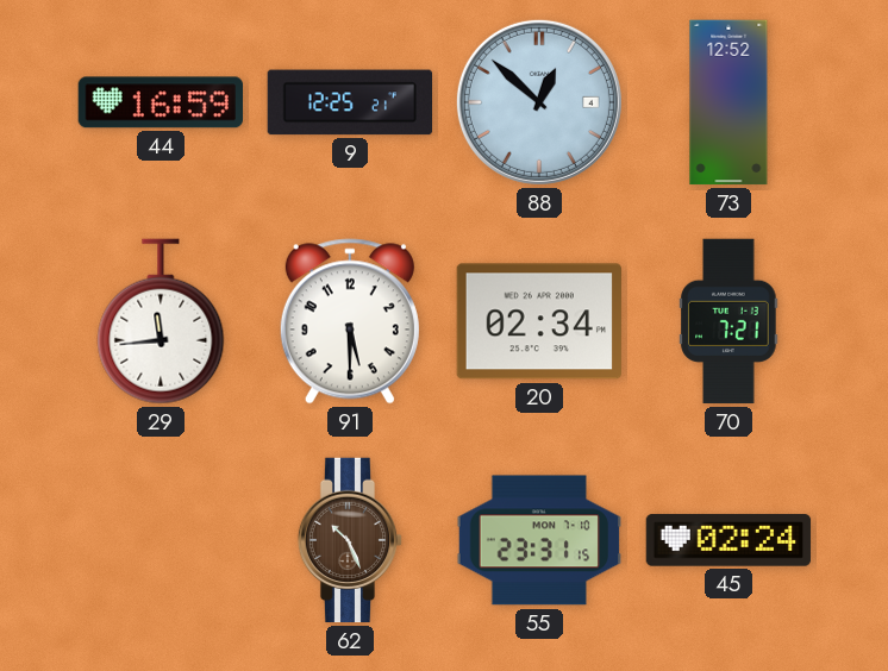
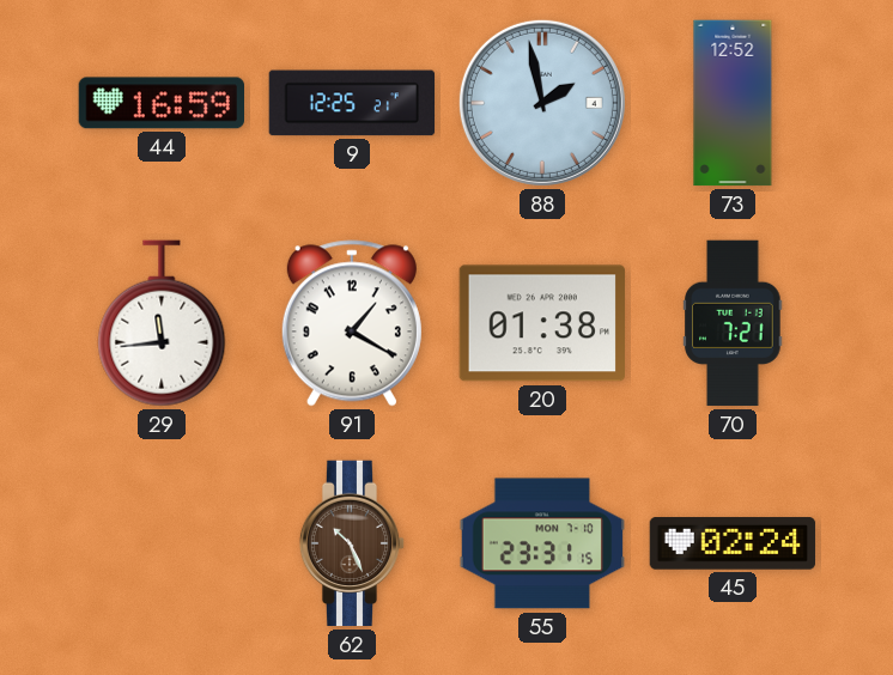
88: 12:52 -> 1:58
91: 5:30 -> 1:20
20: 02:34 -> 01:38
